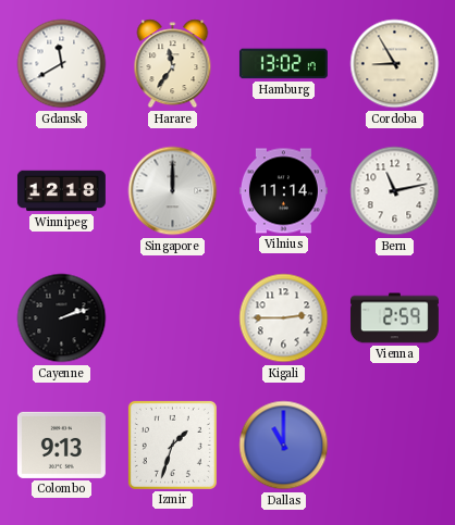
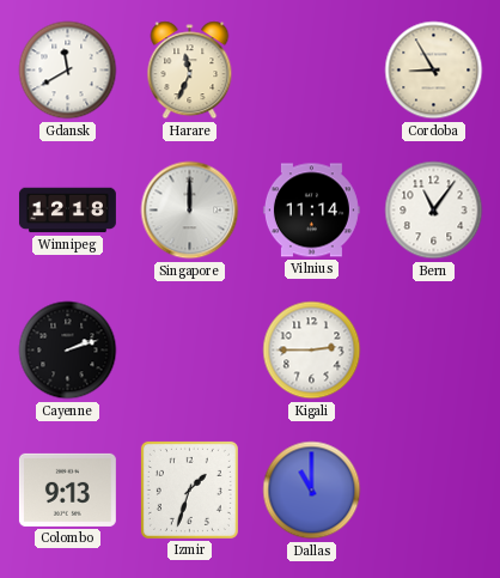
Harare: 11:36 -> 11:34
Hamburg: 13:02 -> none
Bern: 11:13 -> 11:06
Vienna: 2:59 -> none
